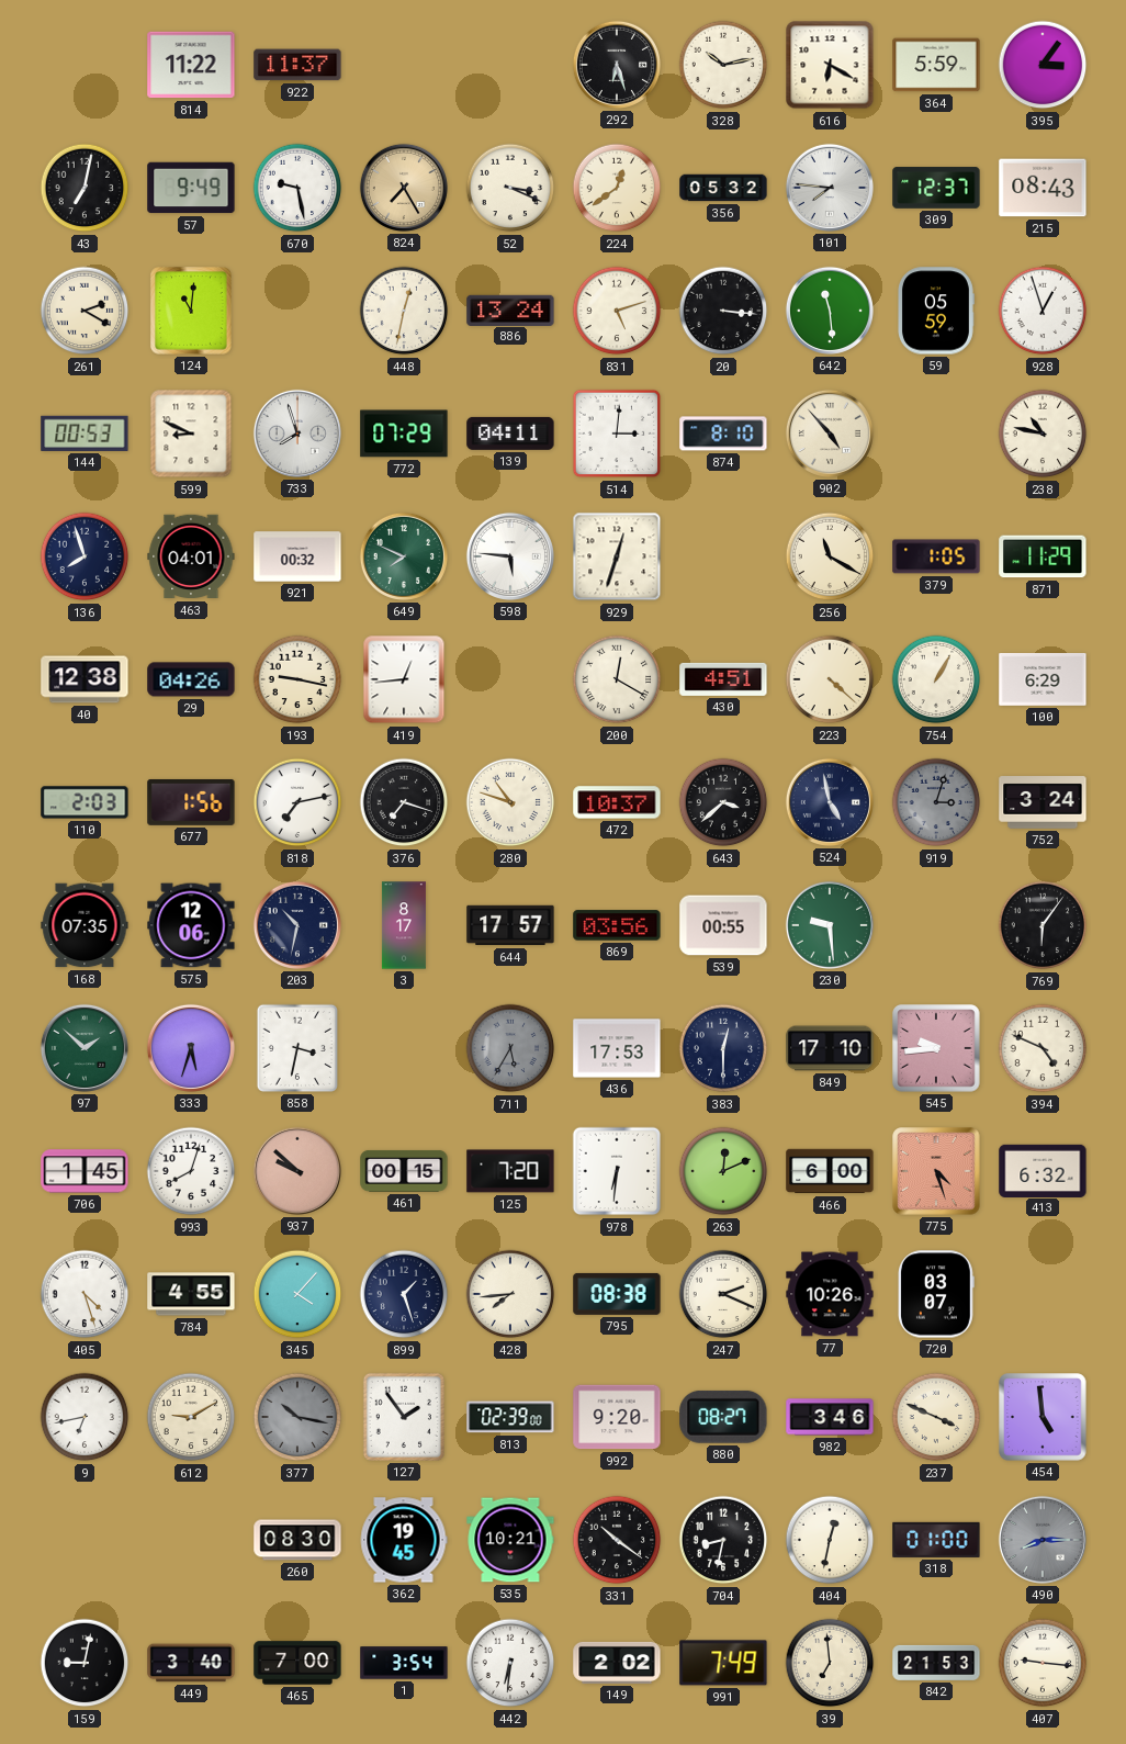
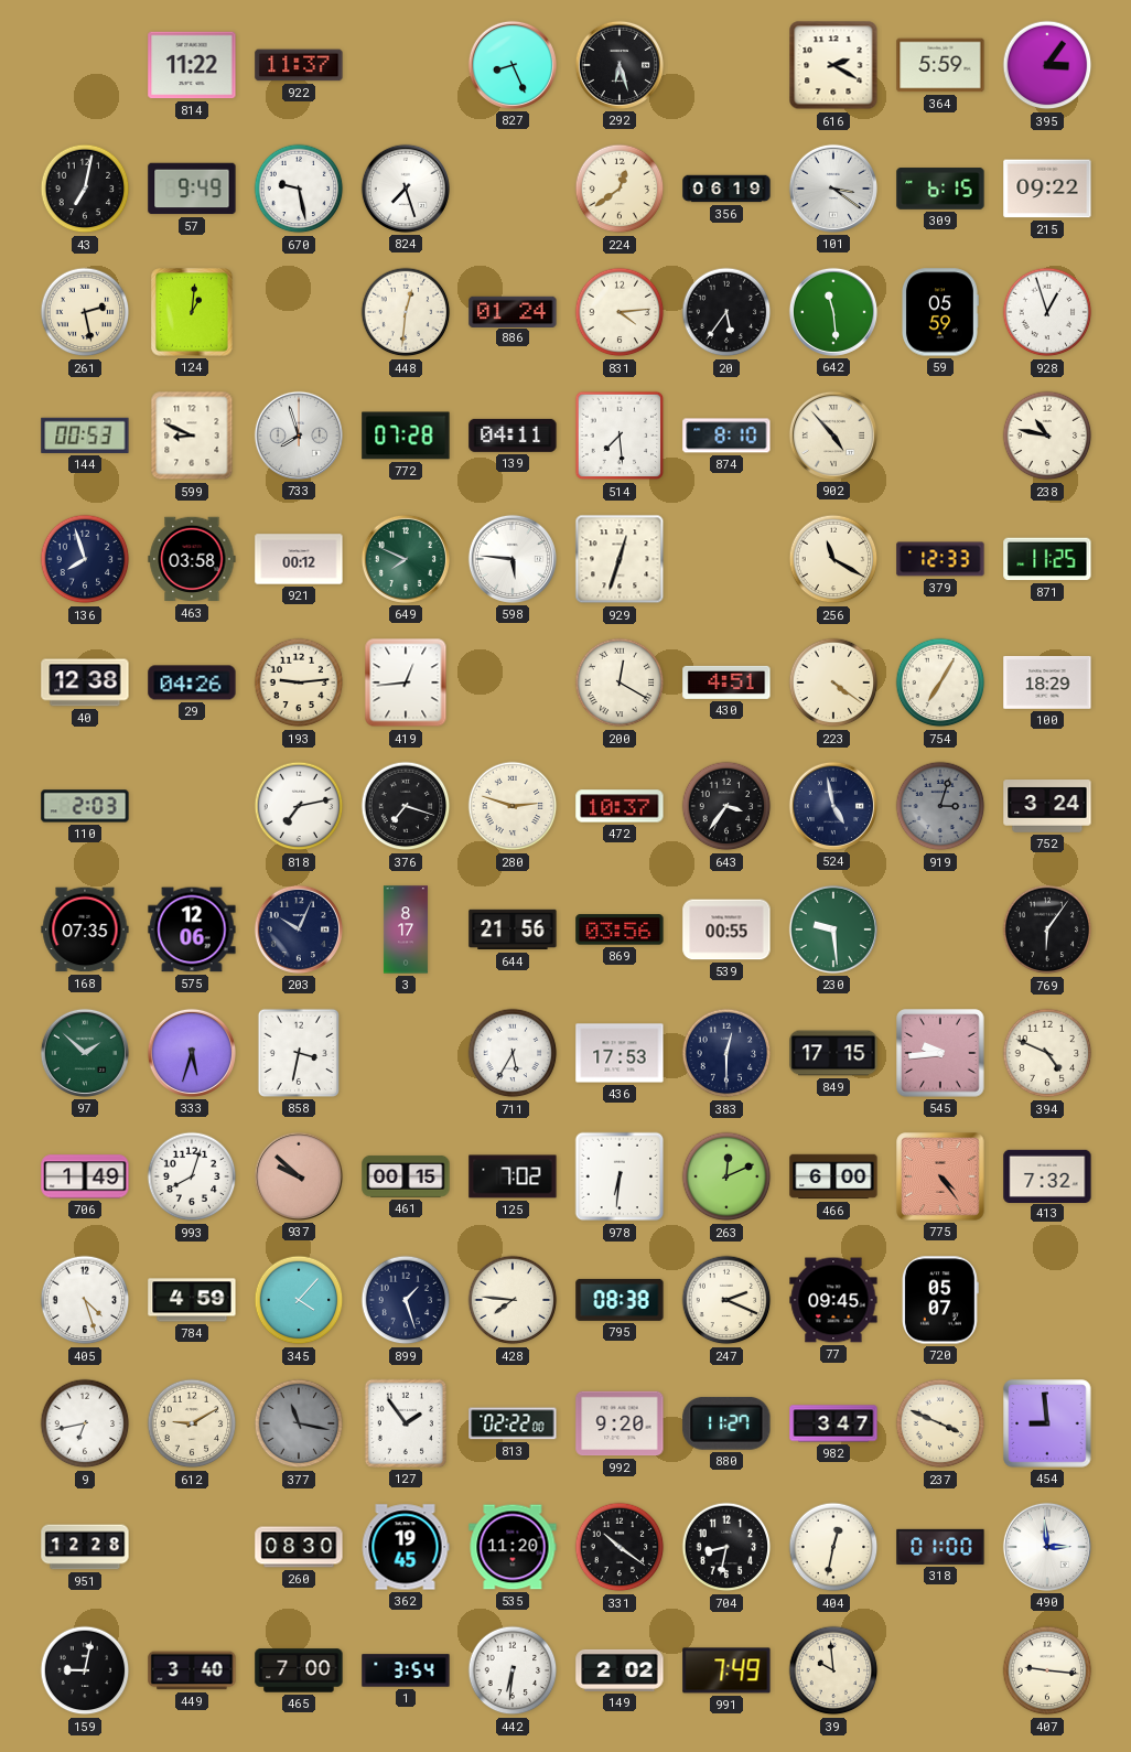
827: none -> 8:26
328: 10:13 -> none
616: 6:20 -> 2:20
824: 7:25 -> 7:27
824 dial: champagne -> white
52: 3:19 -> none
356: 05:32 -> 06:19
101: 7:46 -> 3:21
309: 12:37 -> 6:15
215: 08:43 -> 09:22
261: 2:20 -> 2:28
124: 11:01 -> 1:01
448: 12:32 -> 12:31
886: 13:24 -> 01:24
831: 5:12 -> 4:14
20: 3:16 -> 5:36
772: 07:29 -> 07:28
514: 3:01 -> 7:29
463: 04:01 -> 03:58
921: 00:32 -> 00:12
379: 1:05 -> 12:33
871: 11:29 -> 11:25
193: 9:17 -> 9:14
223: 4:22 -> 4:21
754: 1:05 -> 7:05
100: 6:29 -> 18:29
677: 1:56 -> none
280: 10:48 -> 2:48
643: 3:38 -> 3:36
203: 10:32 -> 10:04
644: 17:57 -> 21:56
711 dial: grey -> white
849: 17:10 -> 17:15
706: 1:45 -> 1:49
125: 7:20 -> 7:02
775: 4:27 -> 4:24
413: 6:32 -> 7:32
784: 4:55 -> 4:59
428: 7:44 -> 7:46
77: 10:26 -> 09:45
720: 03:07 -> 05:07
377: 10:17 -> 11:17
813: 02:39 -> 02:22
880: 08:27 -> 11:27
982: 3:46 -> 3:47
454: 4:59 -> 8:59
951: none -> 12:28
535: 10:21 -> 11:20
490: 8:15 -> 2:59
490 dial: grey -> white
39: 6:59 -> 9:59
842: 21:53 -> none
